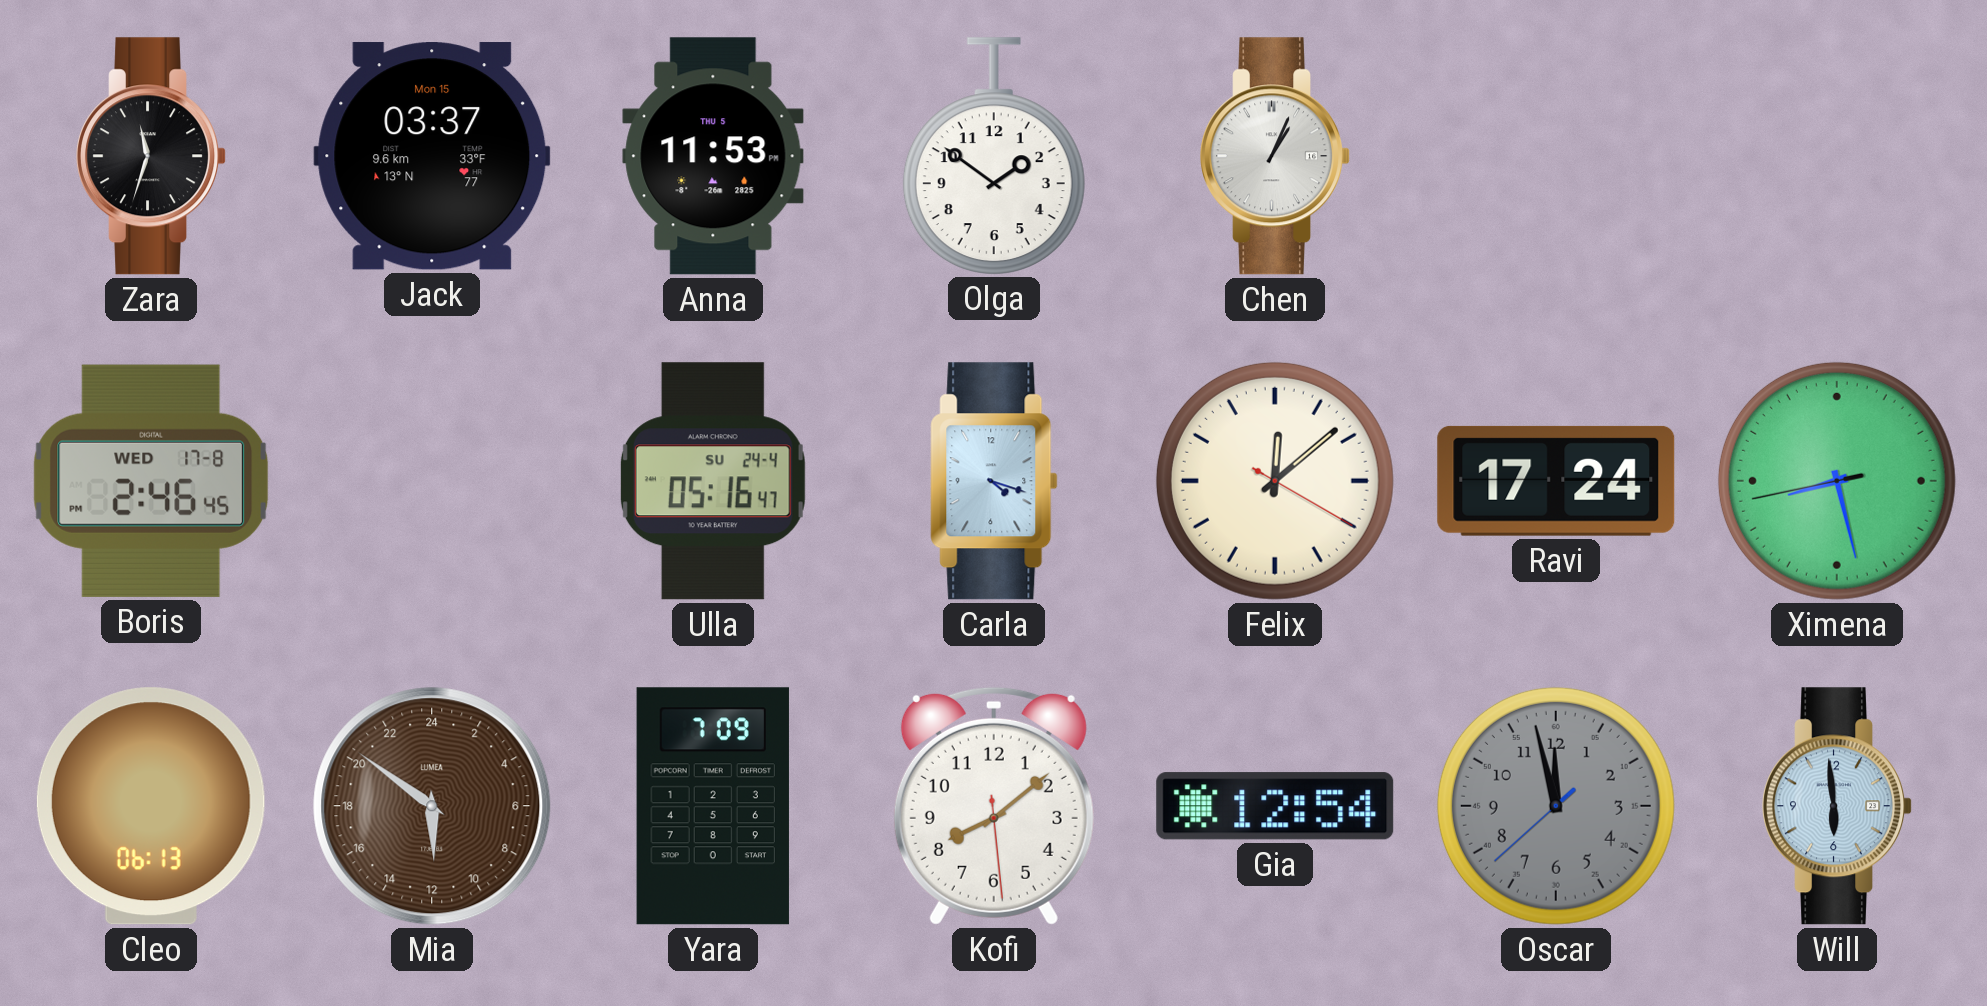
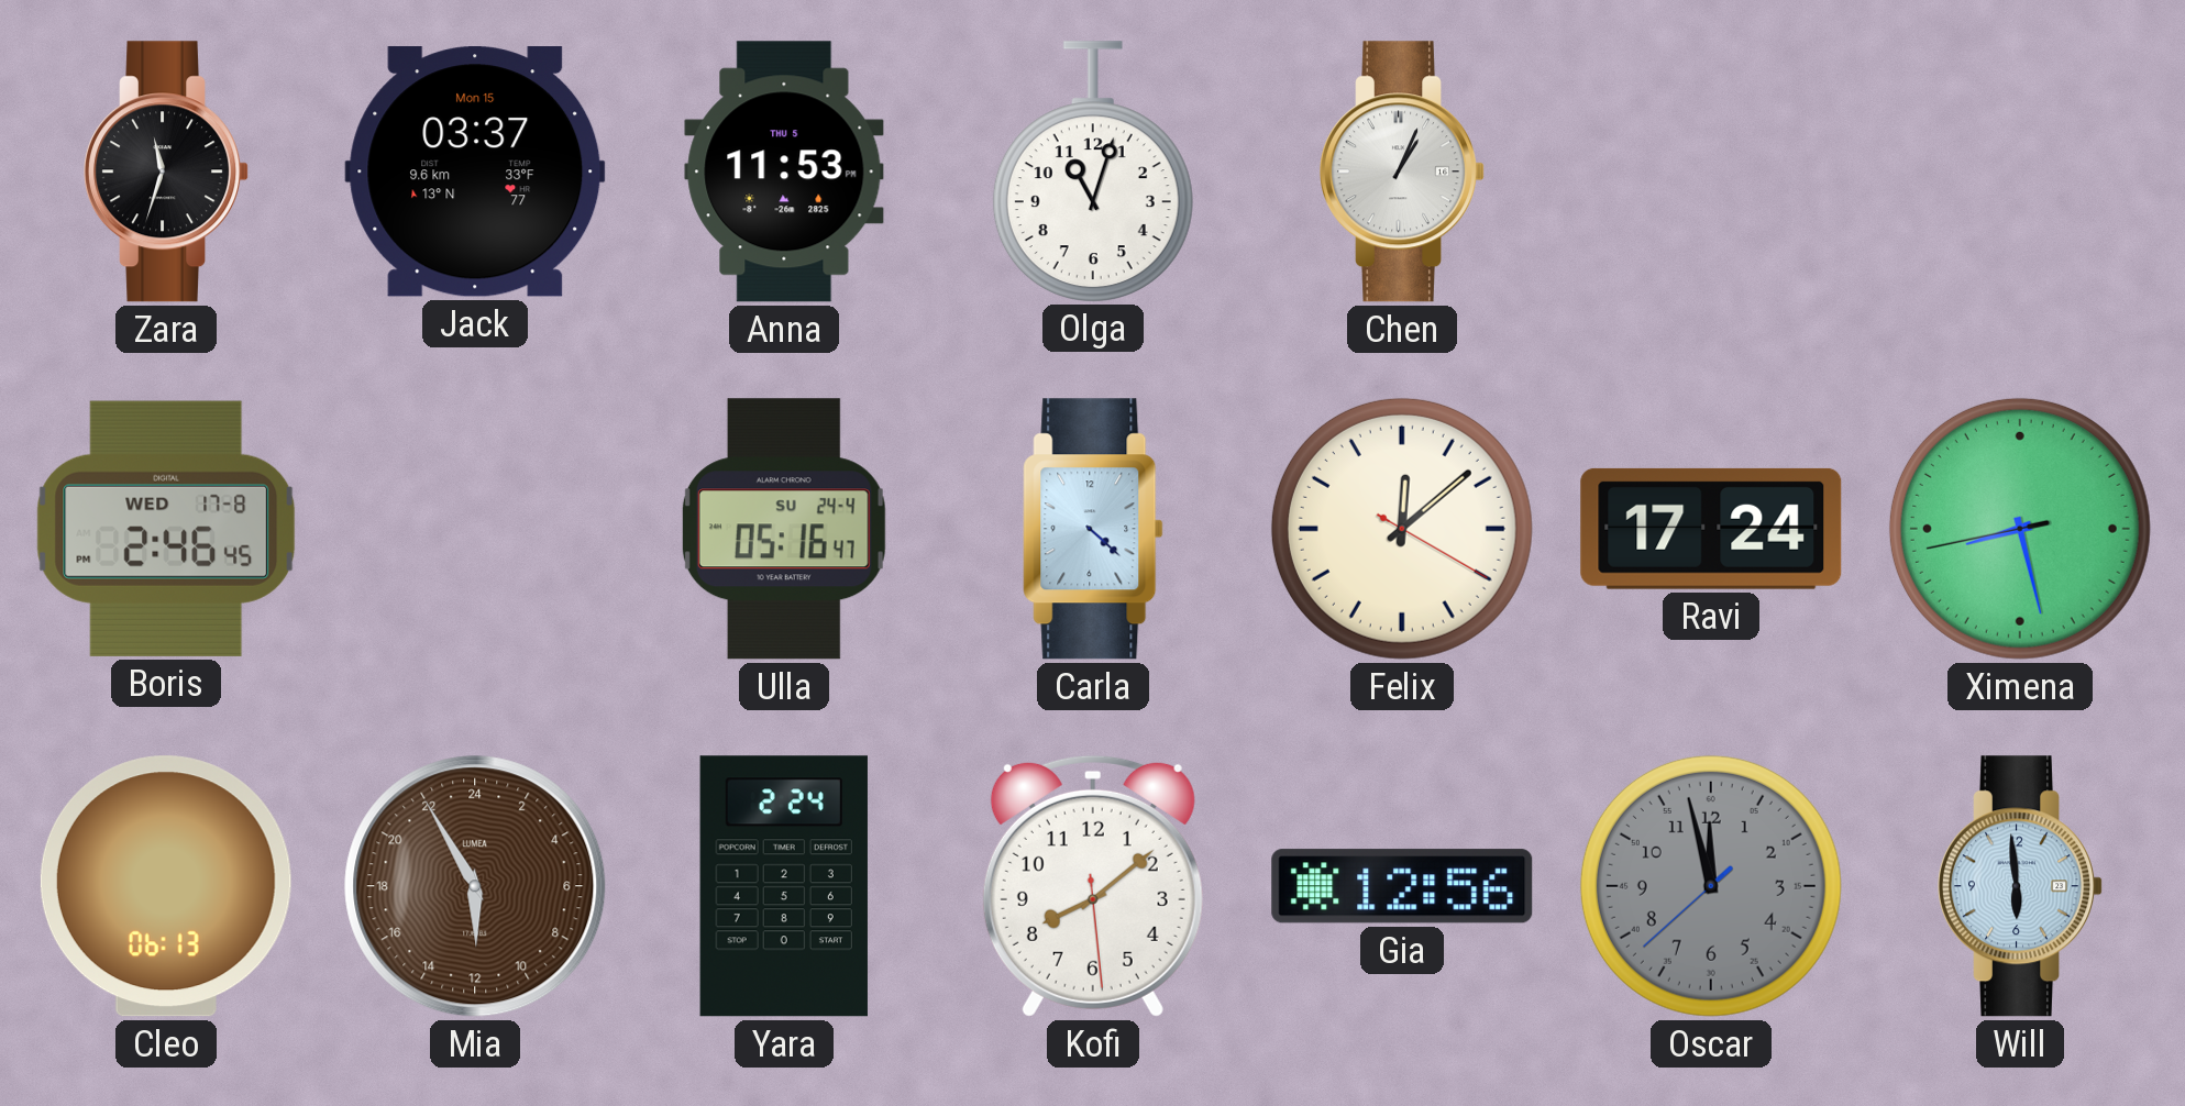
Olga: 1:51 -> 11:03
Carla: 4:18 -> 4:22
Mia: 11:51 -> 11:55
Yara: 7:09 -> 2:24
Gia: 12:54 -> 12:56
